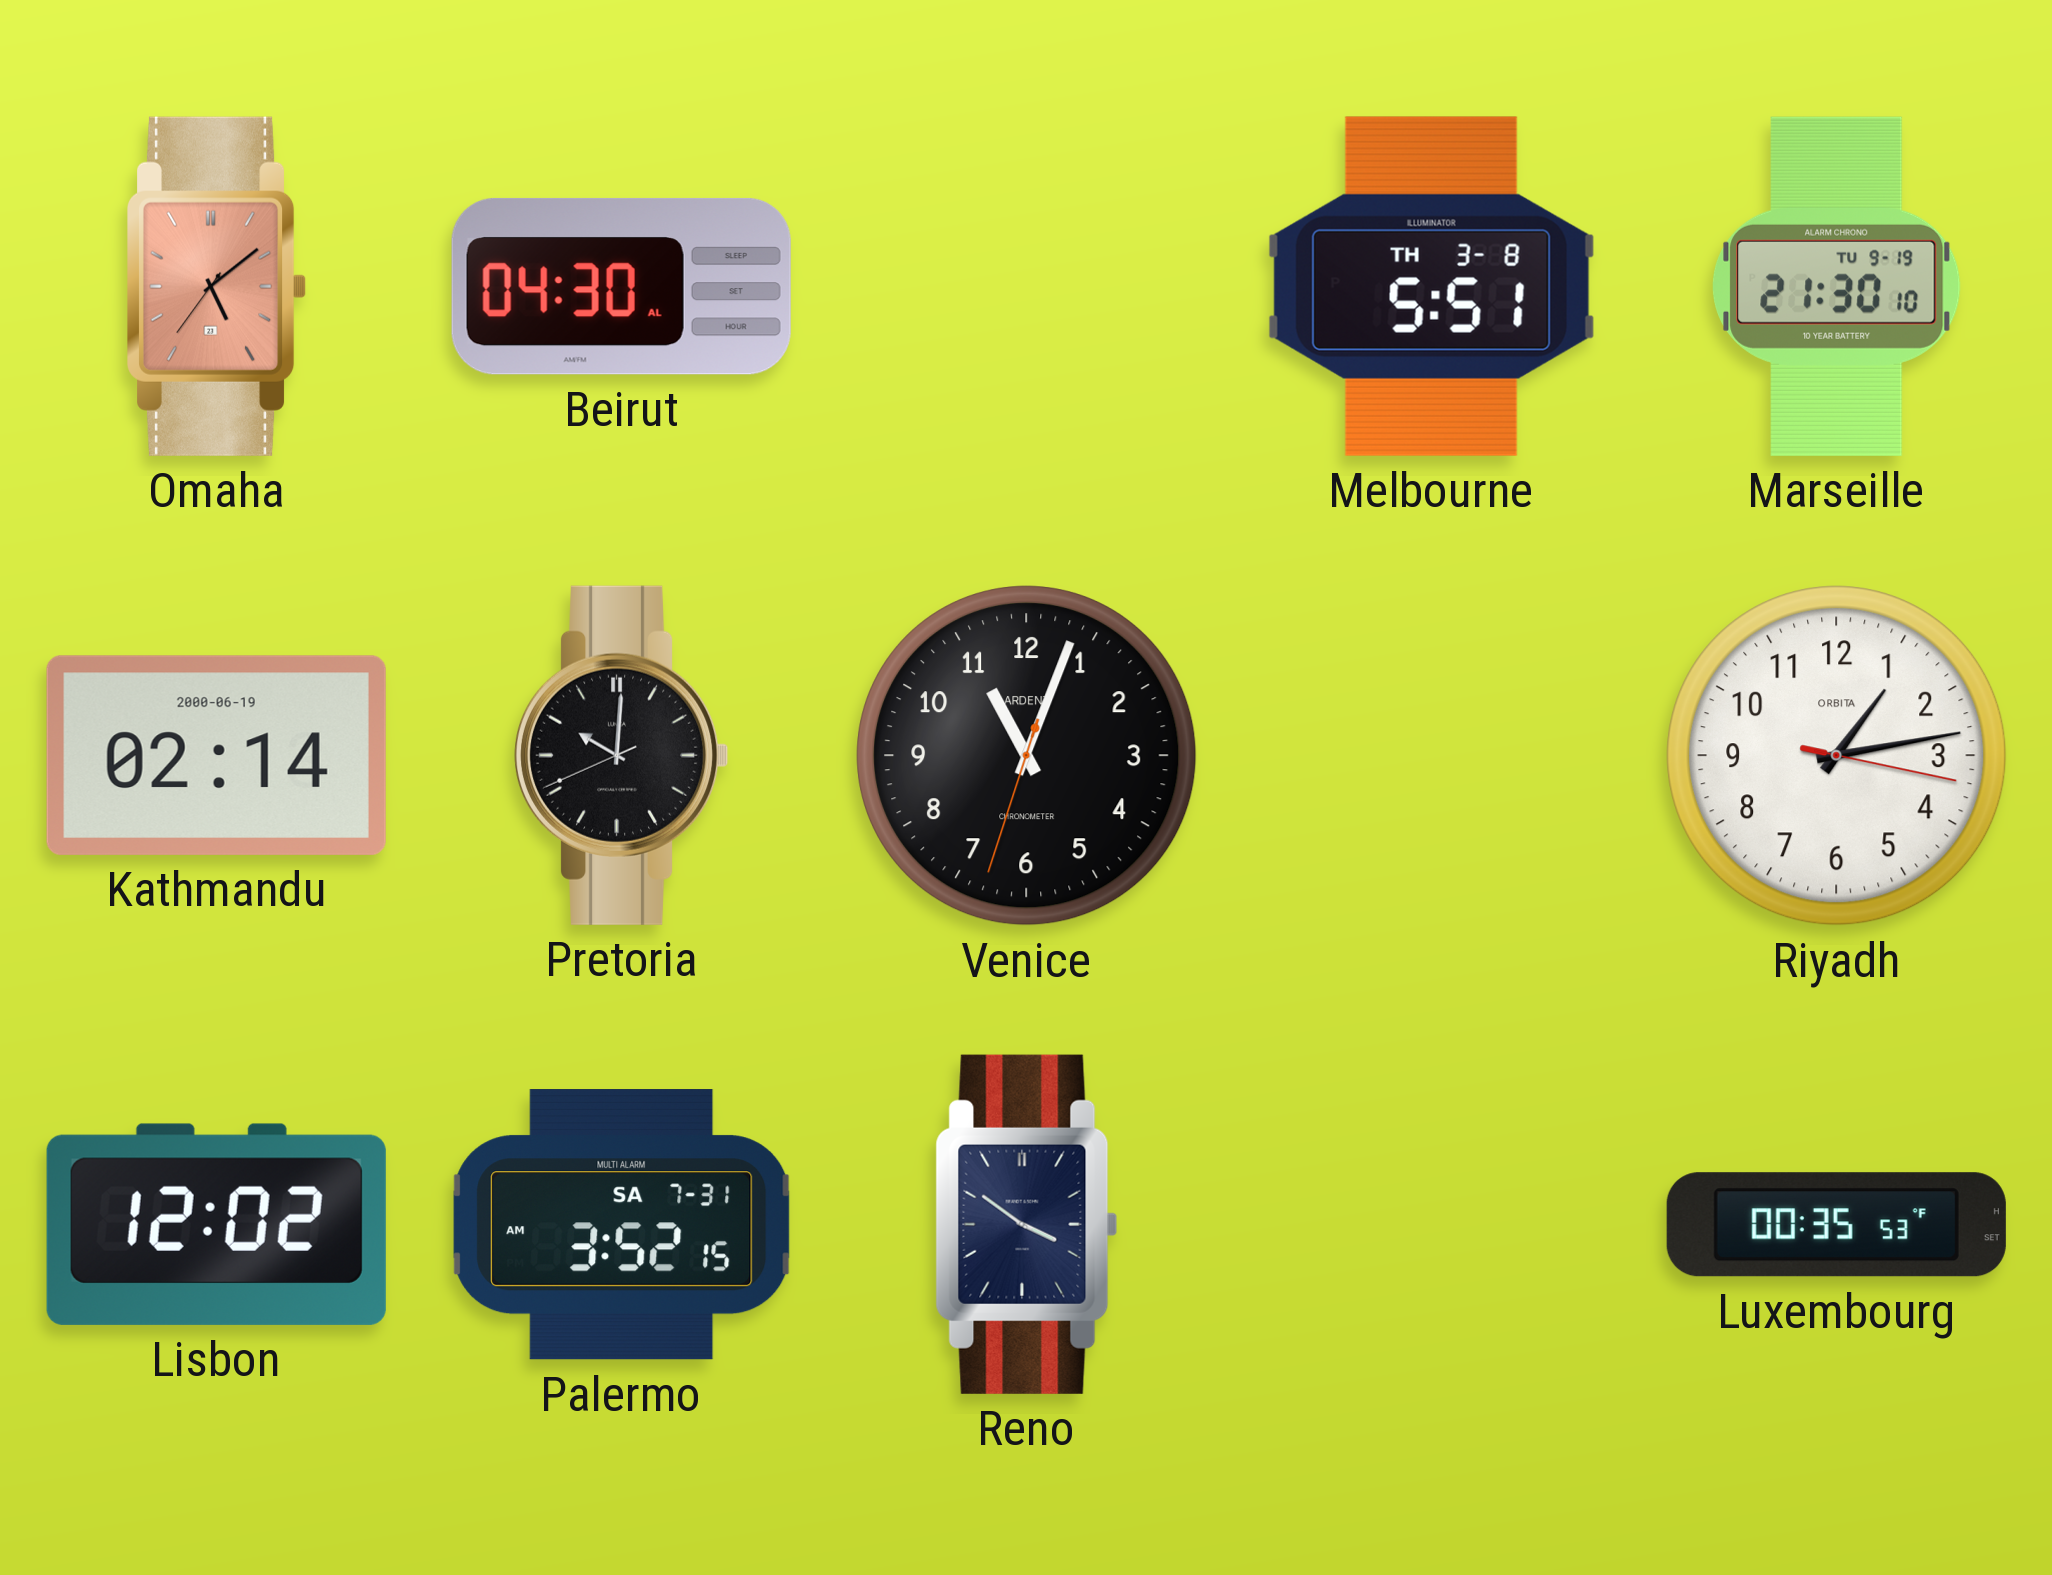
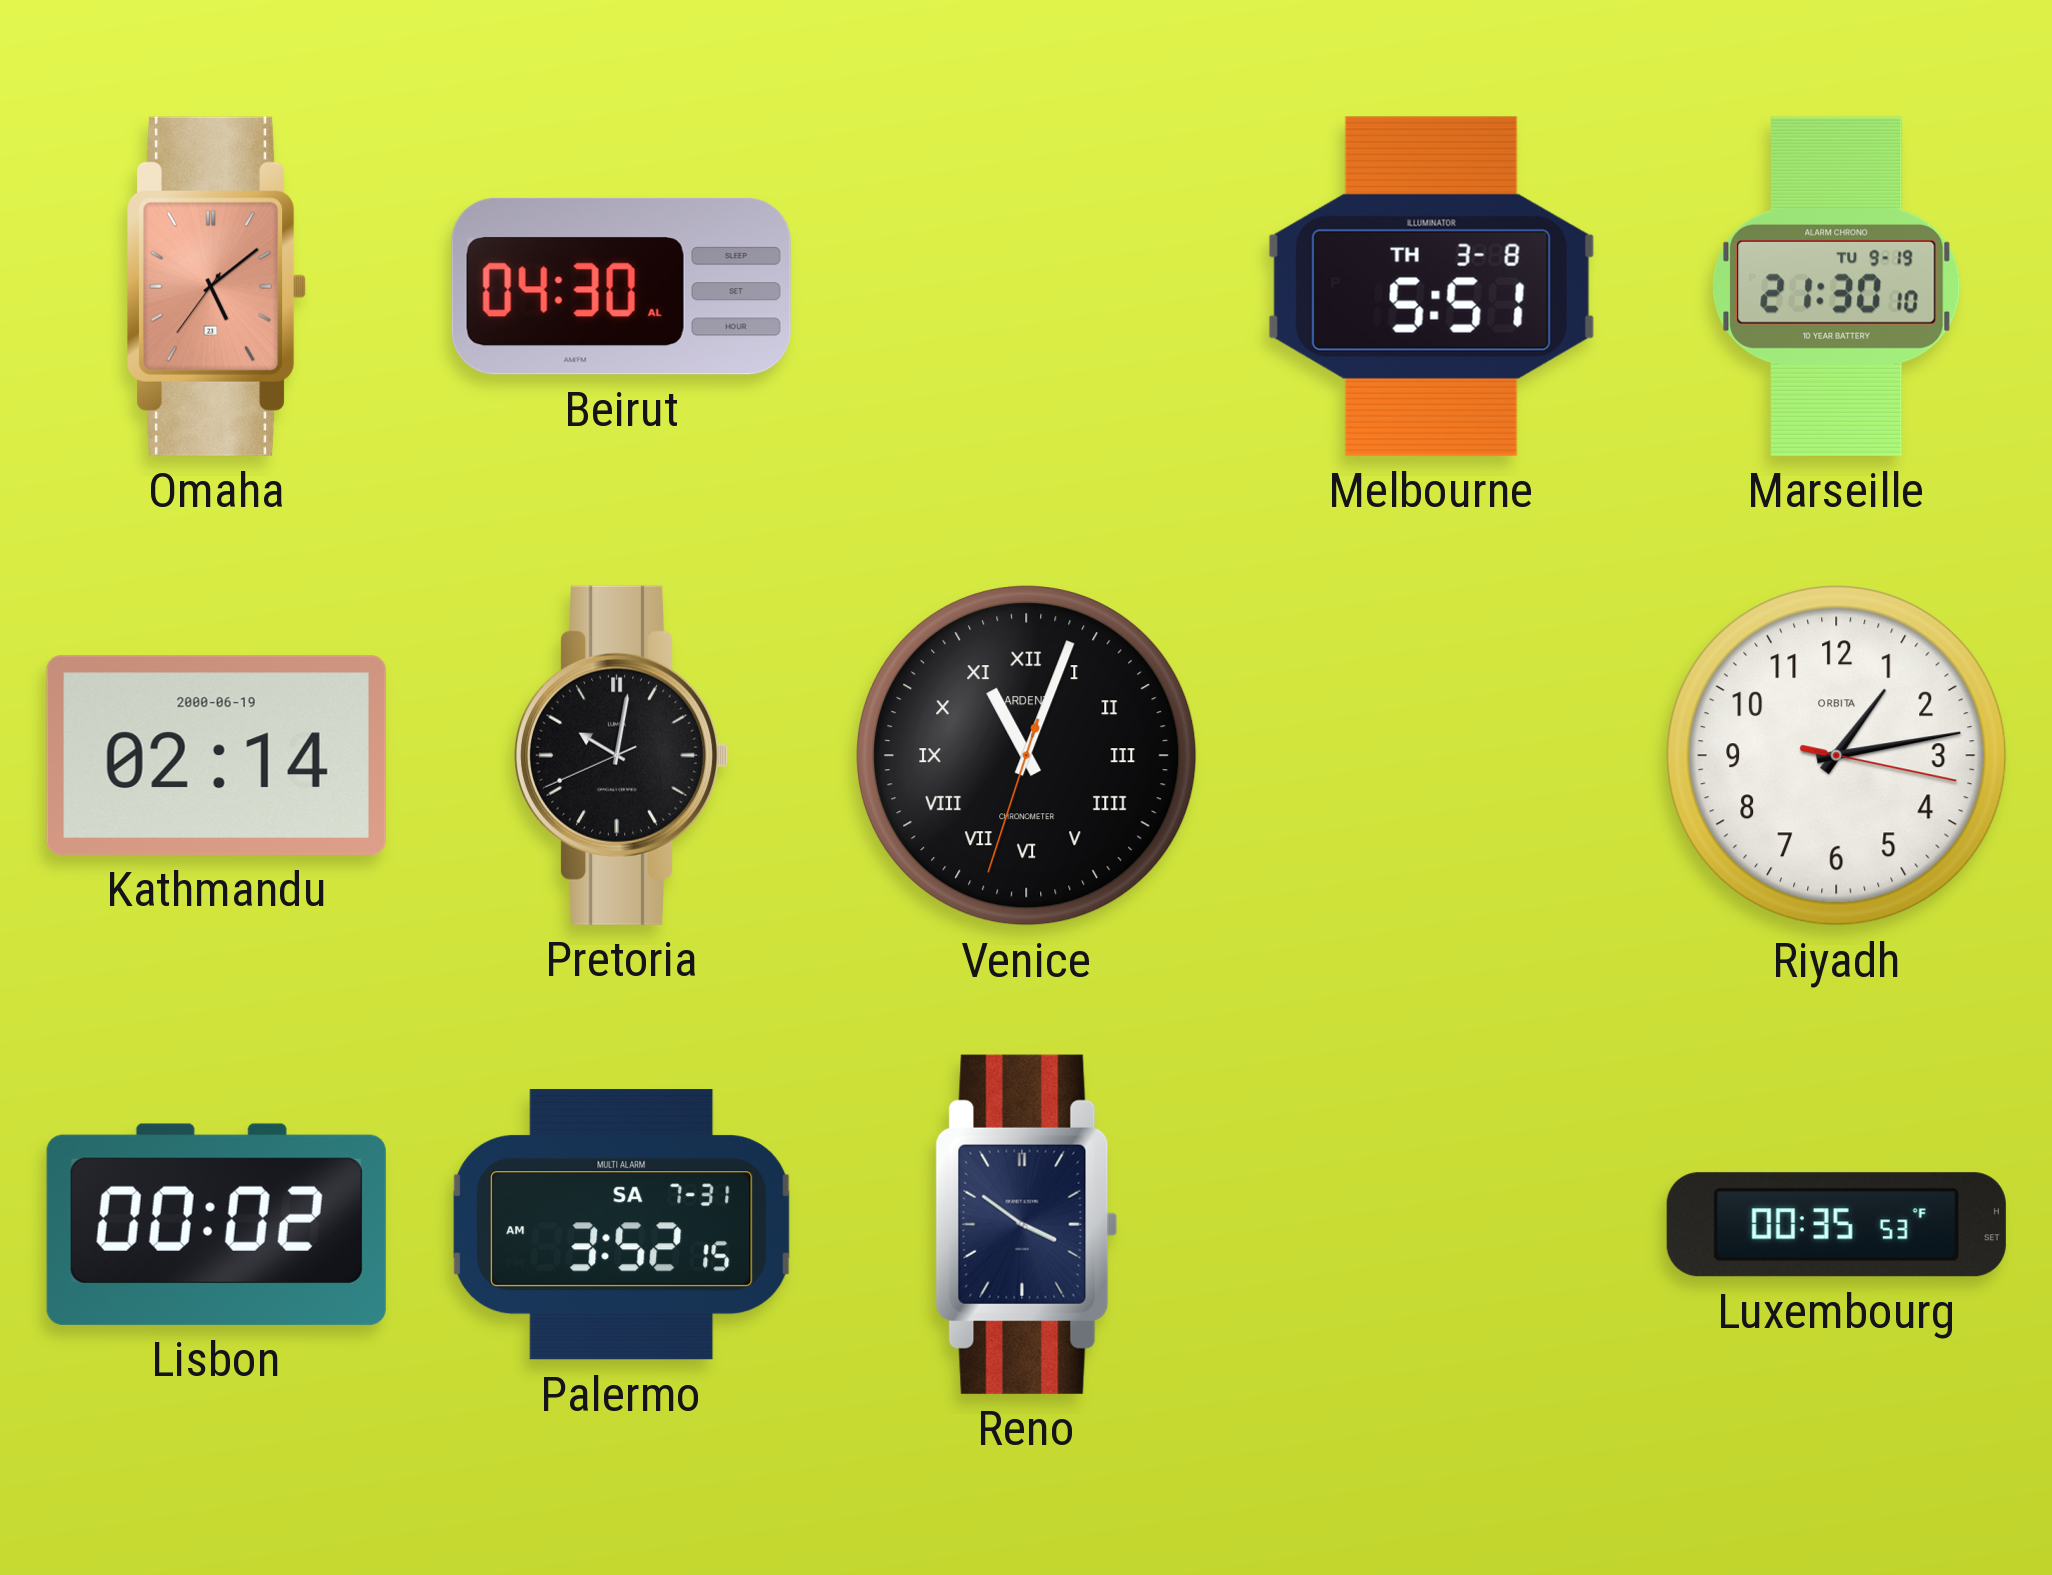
Pretoria: 10:00 -> 10:01
Venice numerals: Arabic -> Roman
Lisbon: 12:02 -> 00:02
